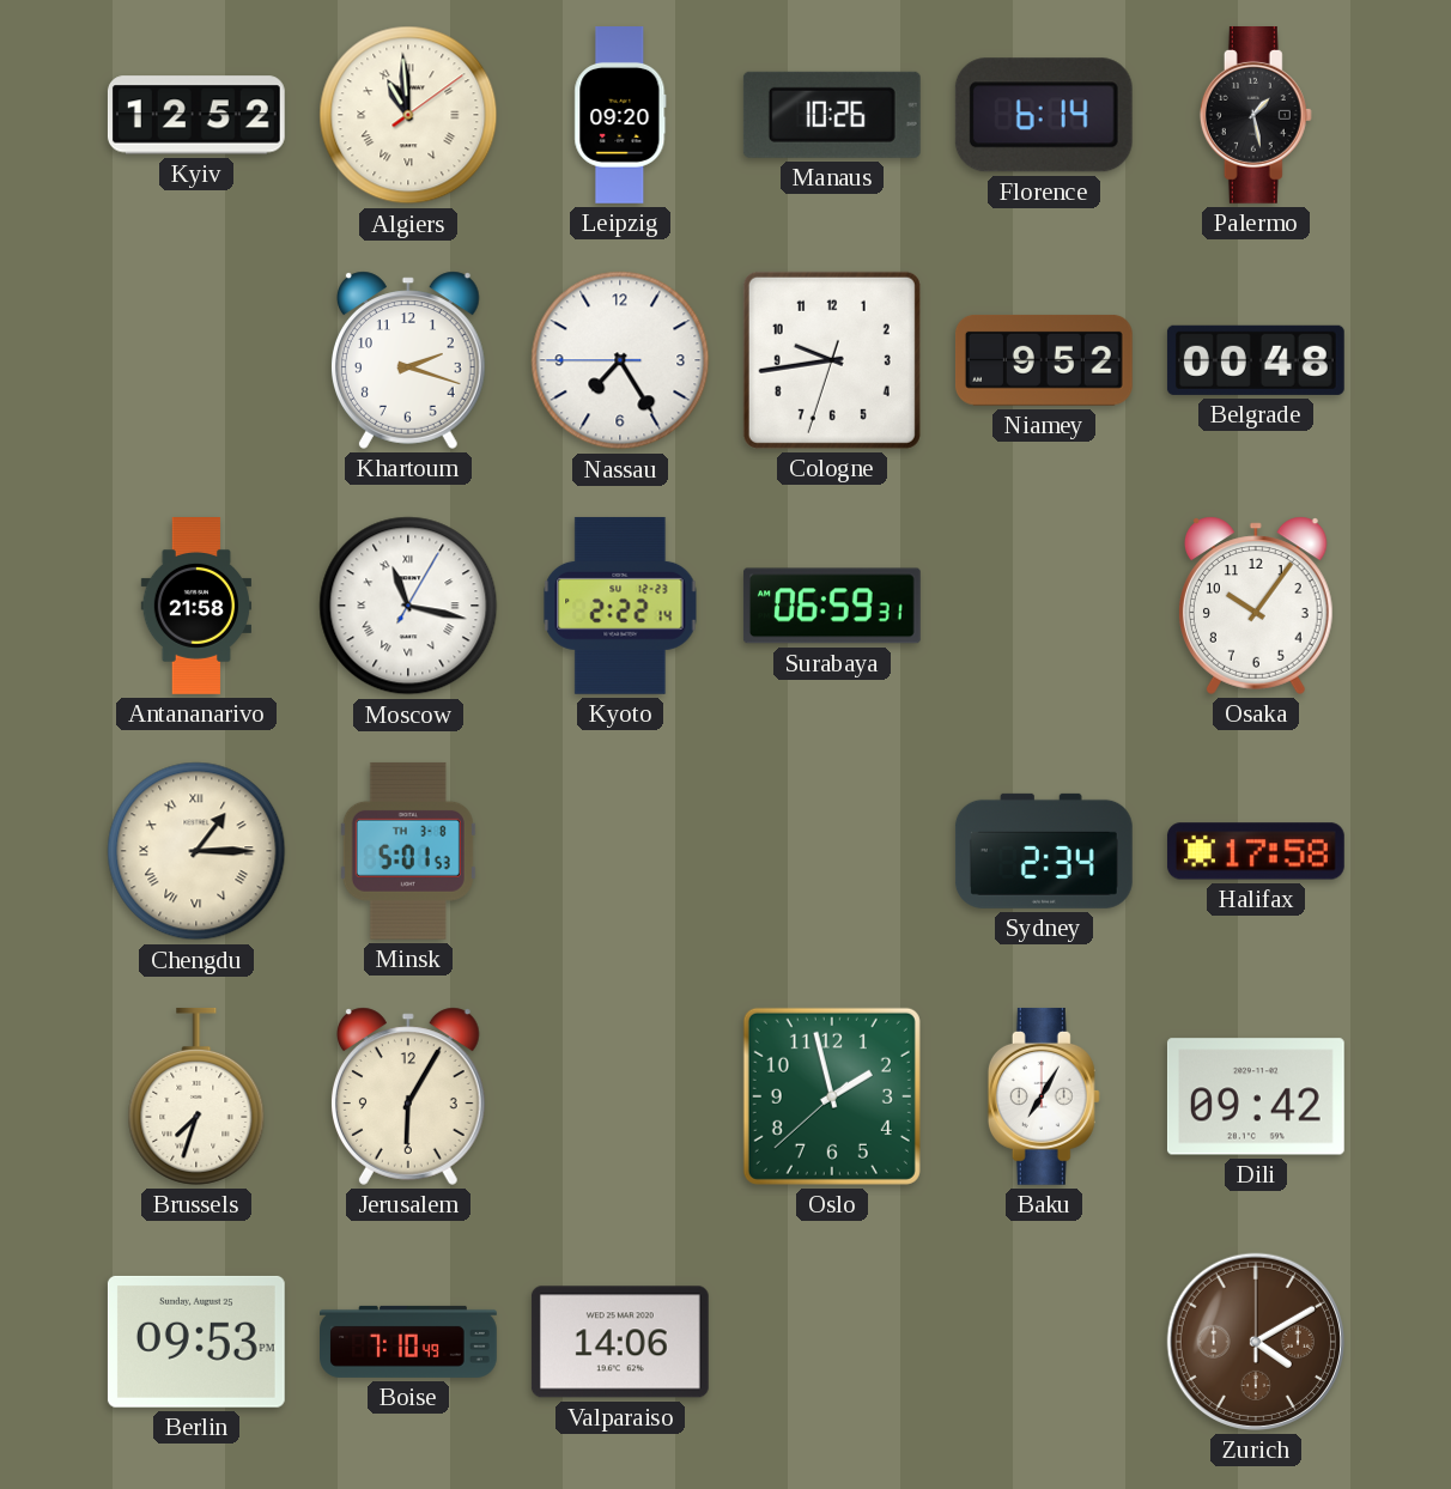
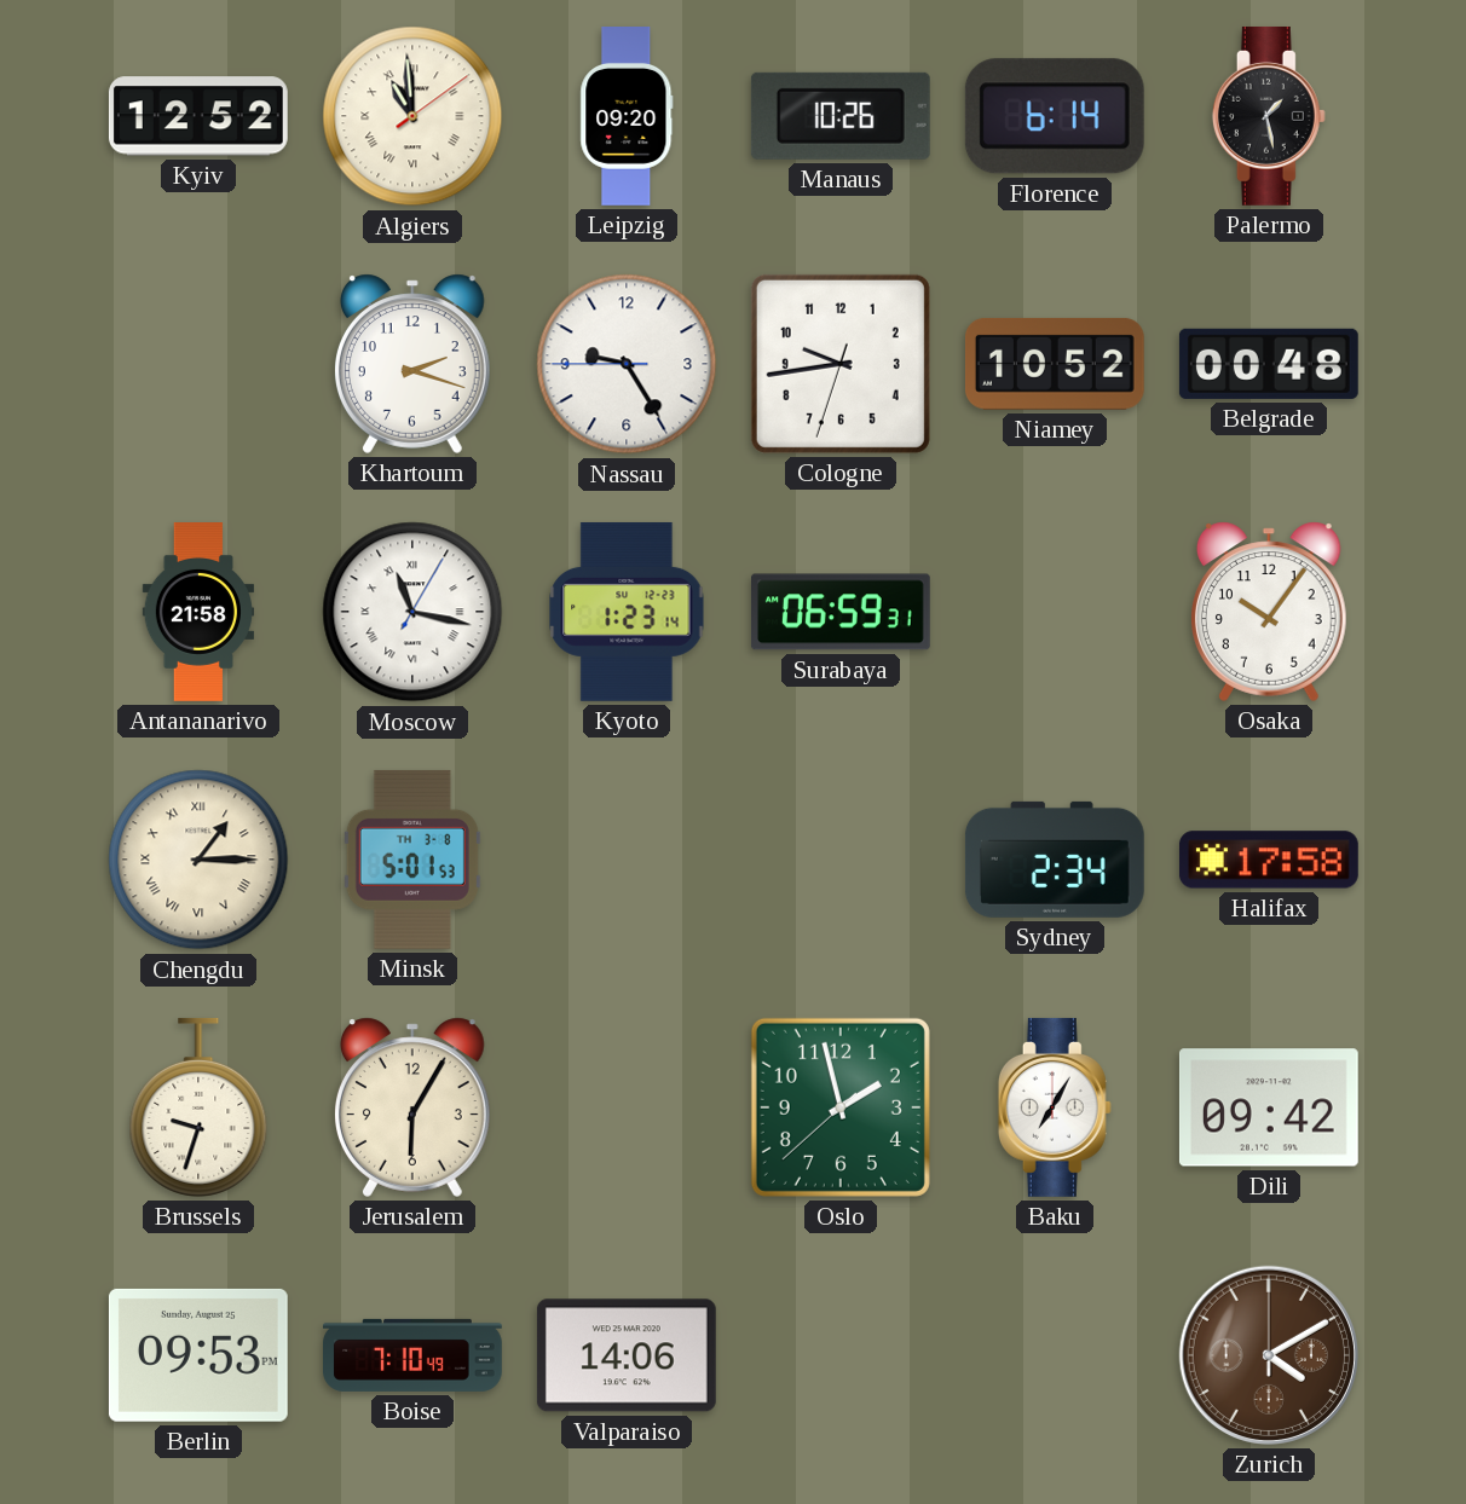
Nassau: 7:24 -> 9:24
Niamey: 9:52 -> 10:52
Kyoto: 2:22 -> 1:23
Brussels: 7:33 -> 9:33
